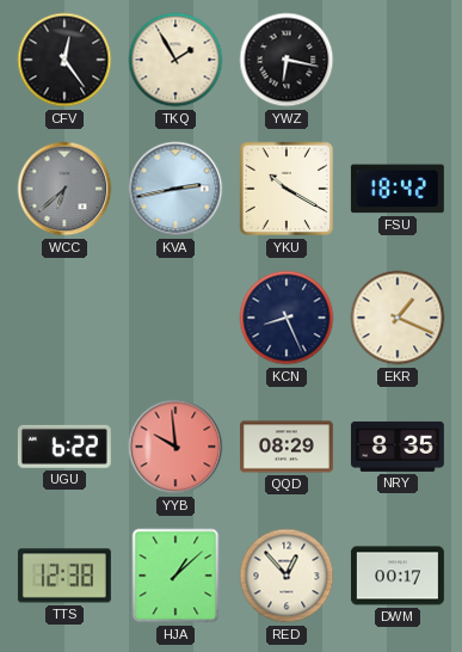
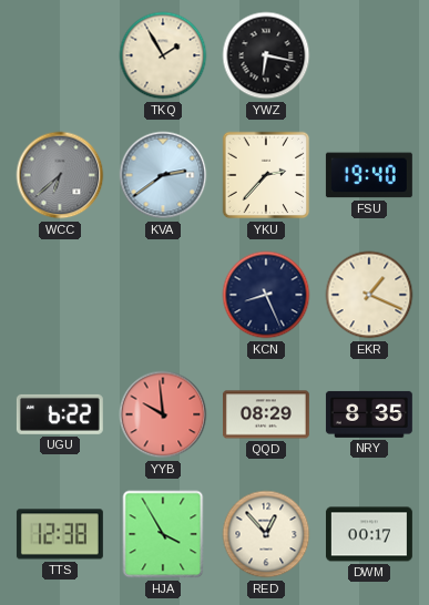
CFV: 12:24 -> none
KVA: 2:43 -> 2:39
YKU: 10:20 -> 2:37
FSU: 18:42 -> 19:40
HJA: 1:08 -> 3:55
